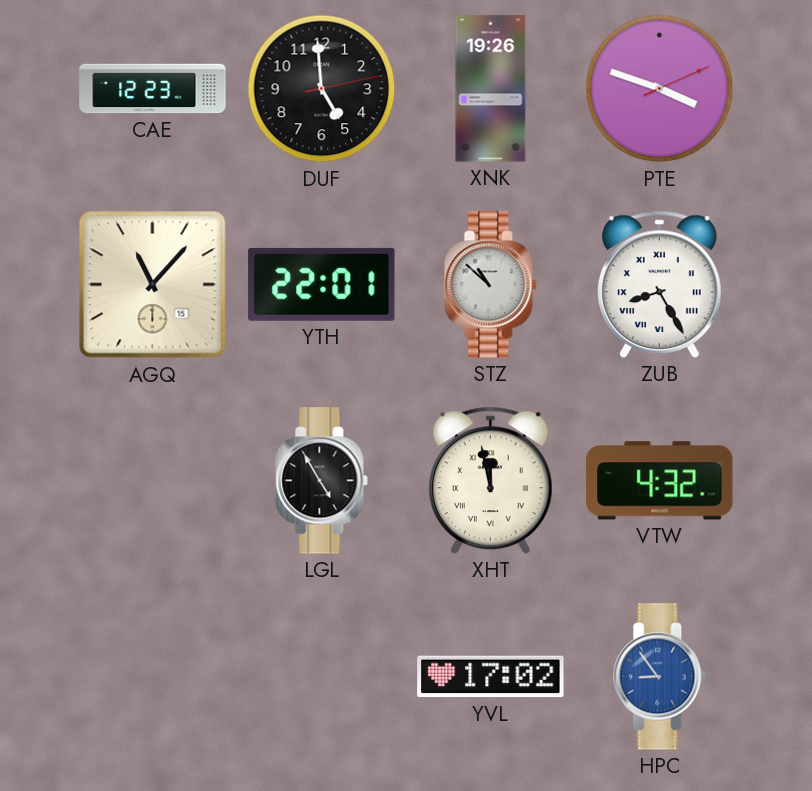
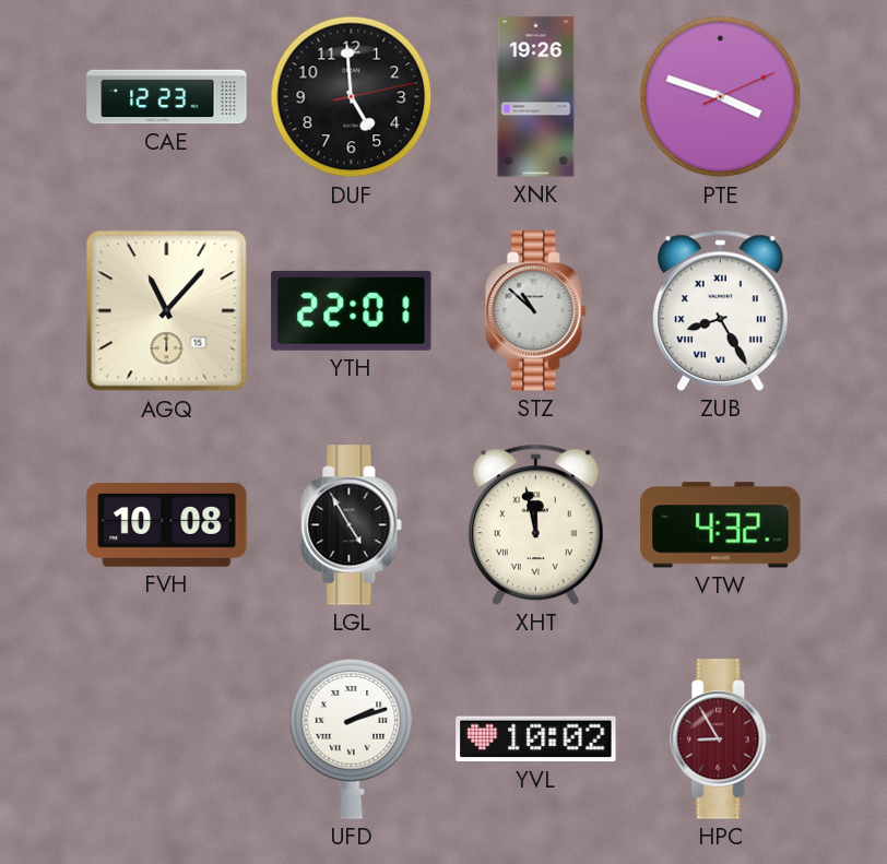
FVH: none -> 10:08
UFD: none -> 2:12
YVL: 17:02 -> 10:02
HPC: 8:54 -> 8:55
HPC dial: blue -> burgundy
